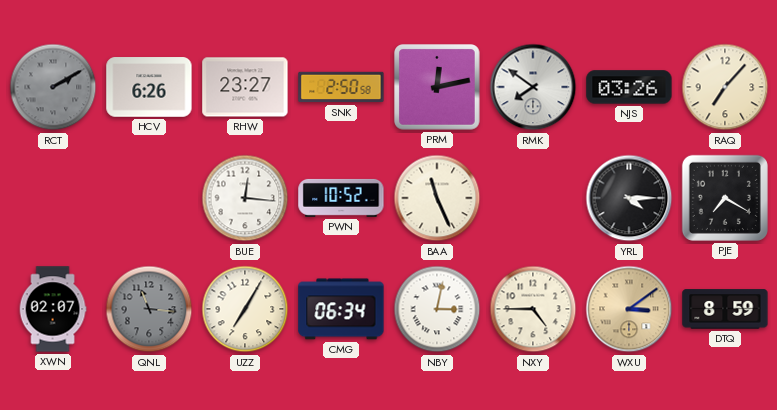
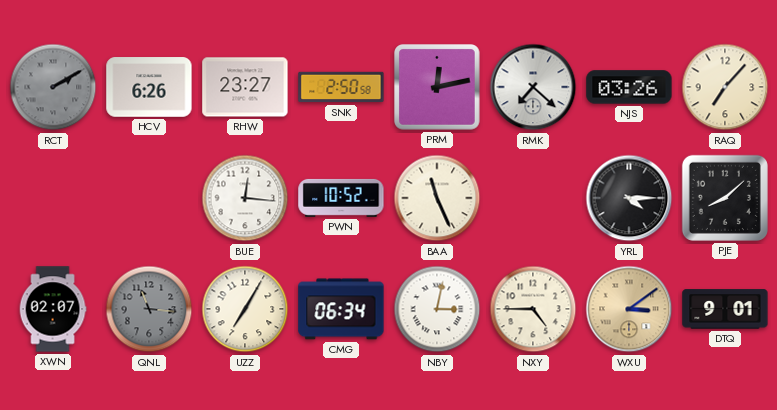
RMK: 7:51 -> 7:22
PJE: 7:20 -> 8:08
DTQ: 8:59 -> 9:01
